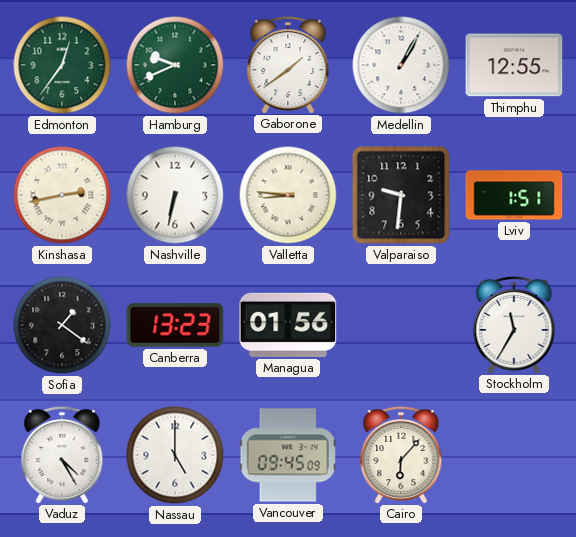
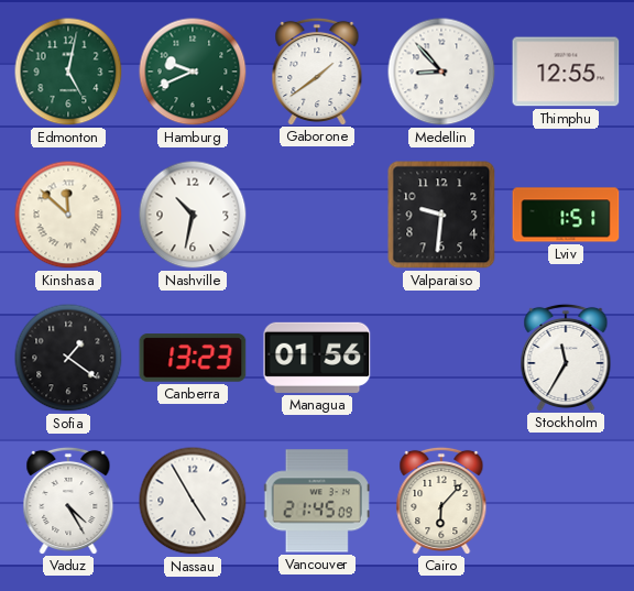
Edmonton: 12:36 -> 5:02
Medellin: 1:05 -> 8:53
Kinshasa: 2:43 -> 11:52
Nashville: 6:32 -> 10:32
Valletta: 8:46 -> none
Nassau: 5:00 -> 4:55
Vancouver: 09:45 -> 21:45
